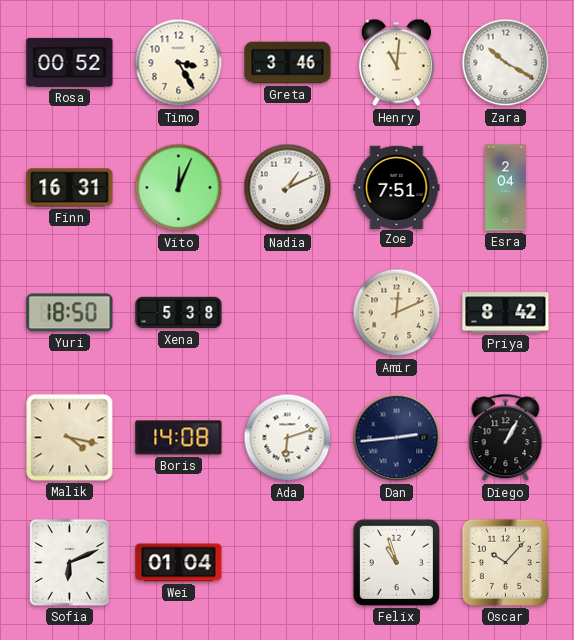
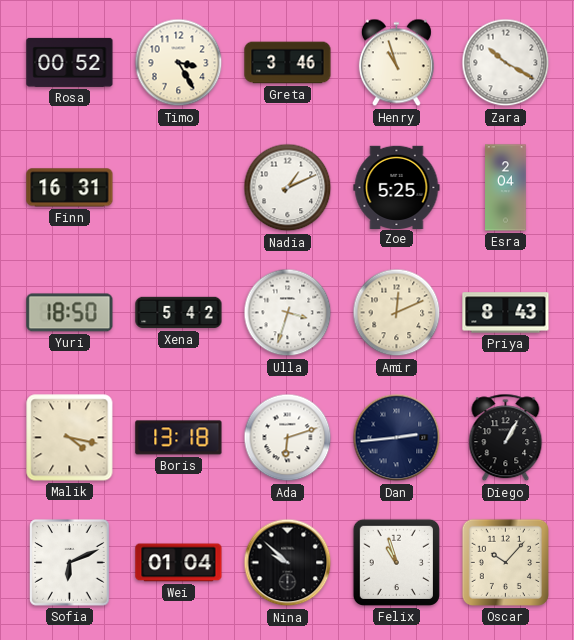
Henry: 11:01 -> 10:57
Vito: 12:04 -> none
Zoe: 7:51 -> 5:25
Xena: 5:38 -> 5:42
Ulla: none -> 3:33
Priya: 8:42 -> 8:43
Boris: 14:08 -> 13:18
Nina: none -> 9:52
